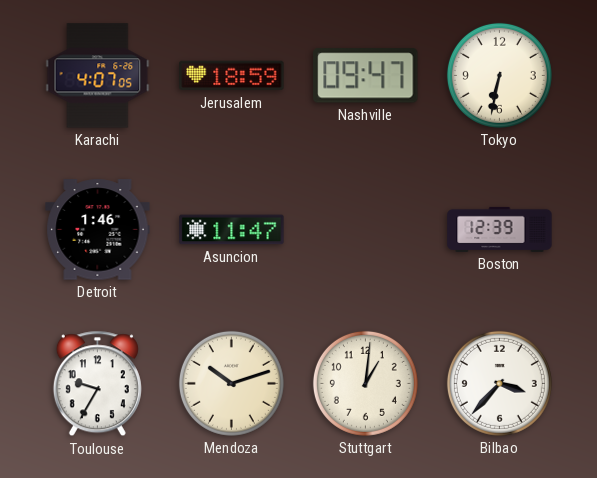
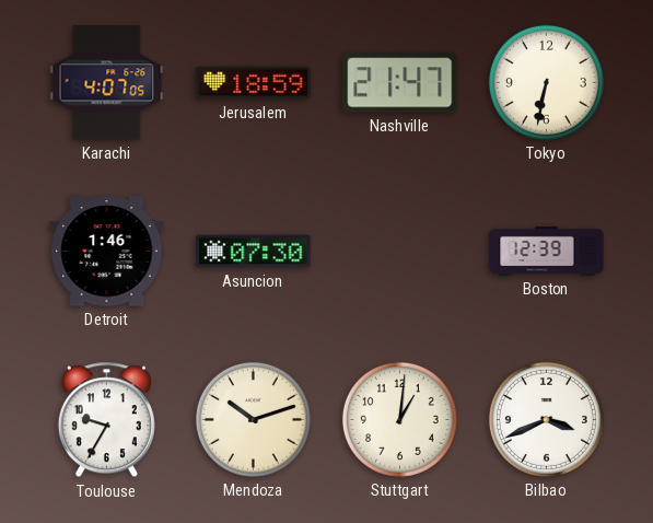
Nashville: 09:47 -> 21:47
Asuncion: 11:47 -> 07:30
Bilbao: 3:37 -> 3:41
